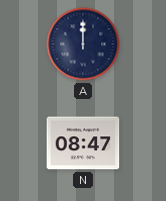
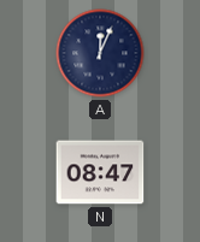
A: 12:00 -> 12:04
